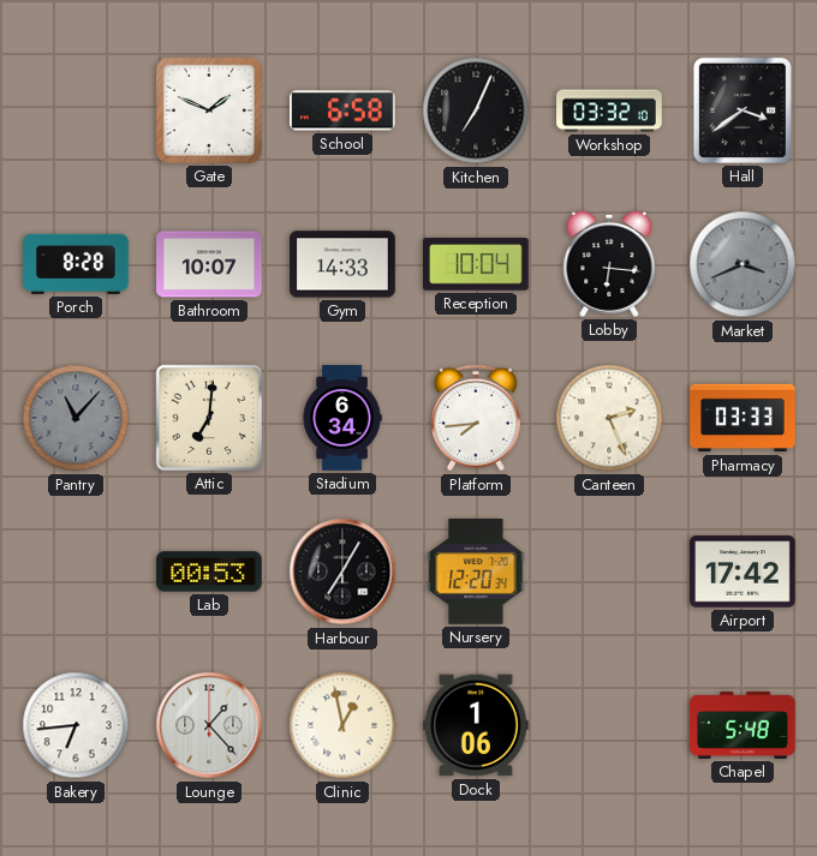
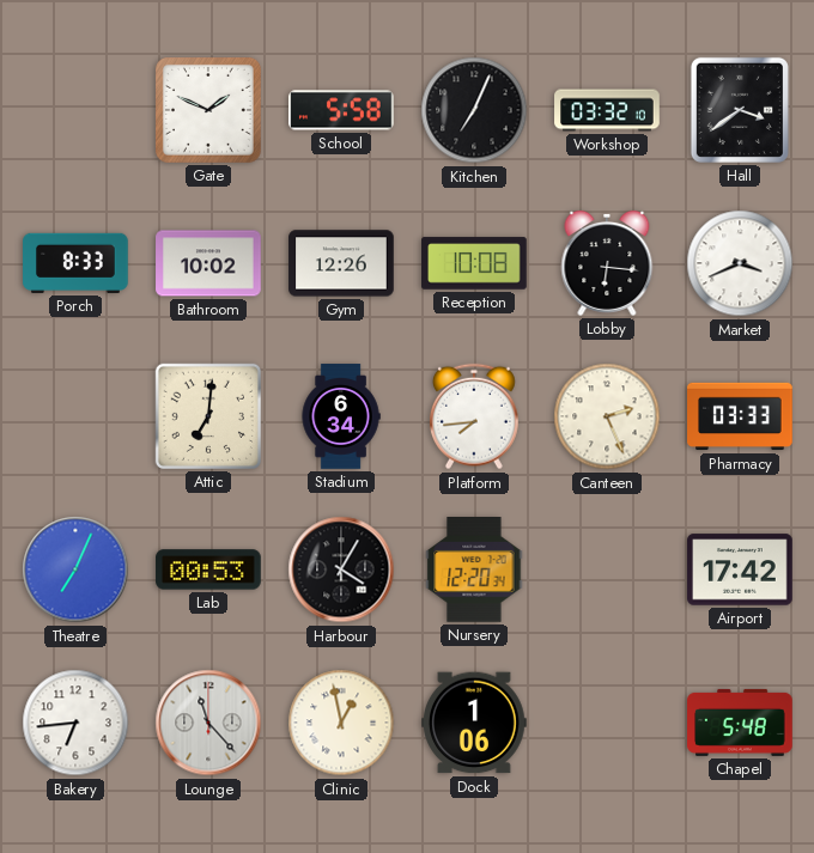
School: 6:58 -> 5:58
Porch: 8:28 -> 8:33
Bathroom: 10:07 -> 10:02
Gym: 14:33 -> 12:26
Reception: 10:04 -> 10:08
Market dial: grey -> white
Pantry: 11:07 -> none
Theatre: none -> 7:04
Harbour: 7:05 -> 4:05
Lounge: 1:23 -> 11:23
